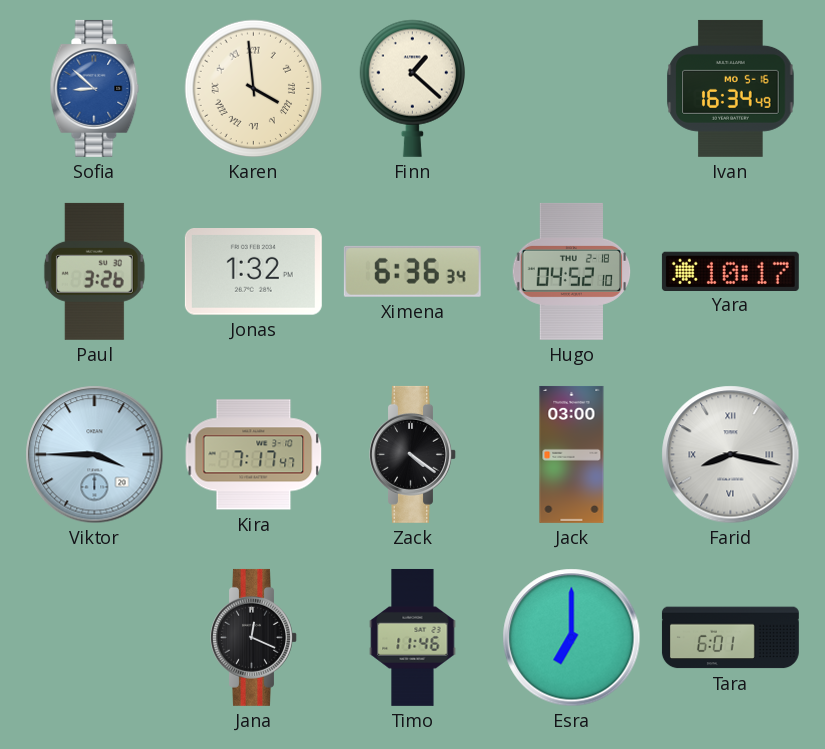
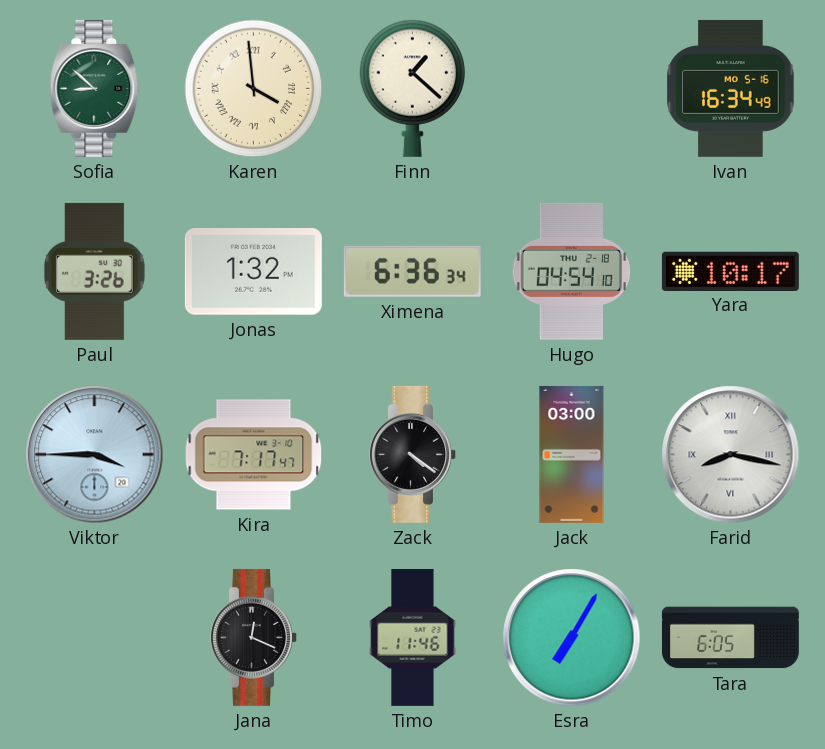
Sofia dial: blue -> green
Hugo: 04:52 -> 04:54
Esra: 7:00 -> 7:05
Tara: 6:01 -> 6:05
